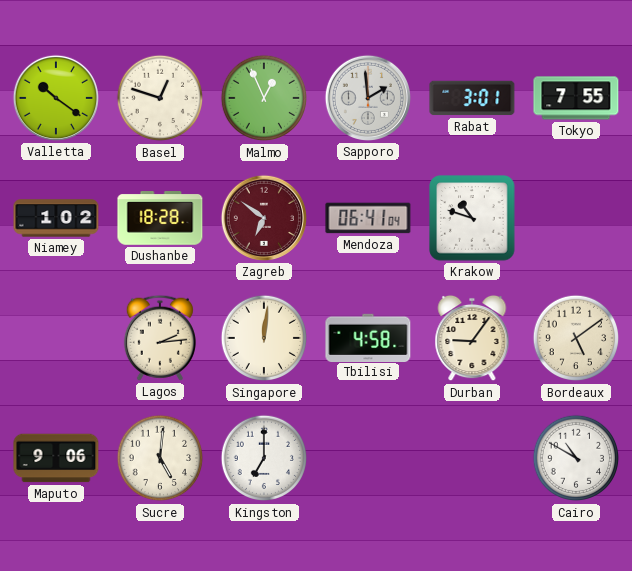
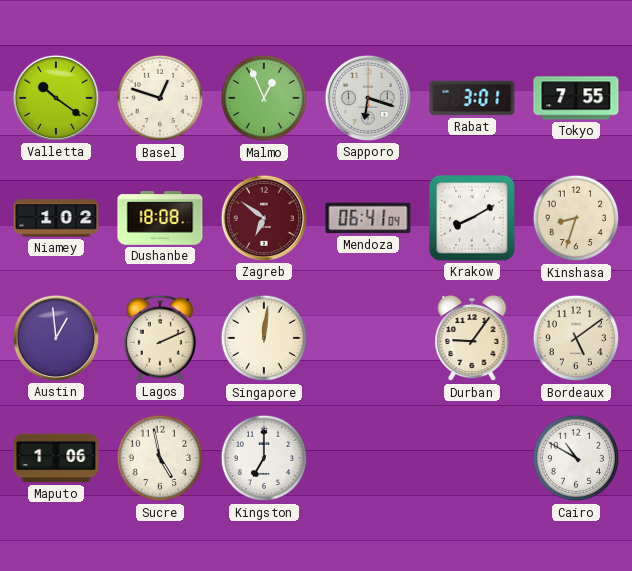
Sapporo: 1:59 -> 6:18
Dushanbe: 18:28 -> 18:08
Krakow: 10:48 -> 8:10
Kinshasa: none -> 8:33
Austin: none -> 12:59
Lagos: 2:14 -> 2:11
Tbilisi: 4:58 -> none
Maputo: 9:06 -> 1:06
Sucre: 5:01 -> 4:58
